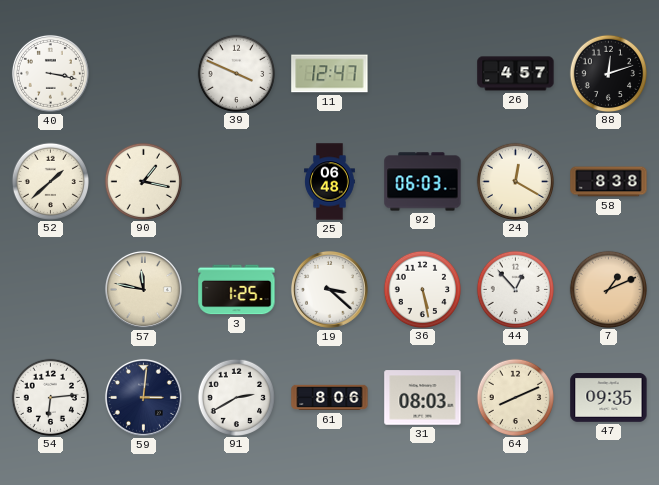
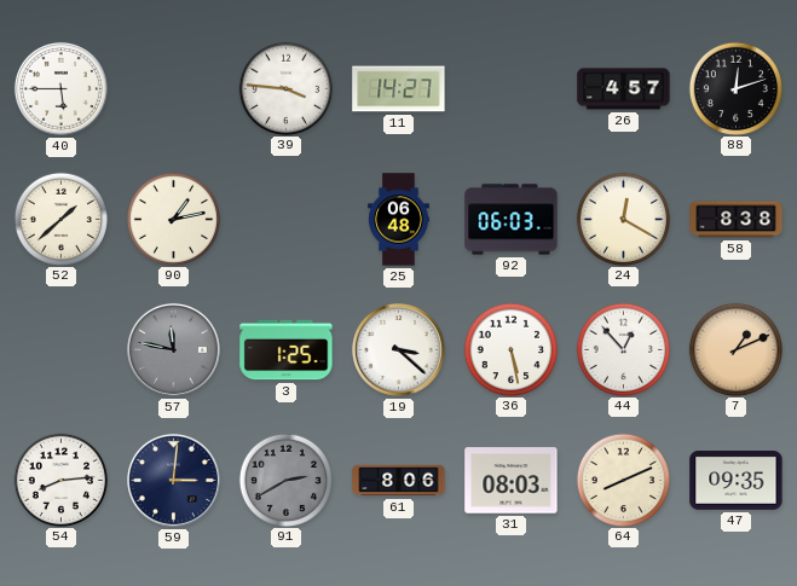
40: 3:17 -> 5:45
39: 3:49 -> 3:46
11: 12:47 -> 14:27
90: 1:17 -> 1:13
57 dial: cream -> grey
54: 6:14 -> 8:14
91 dial: white -> grey
